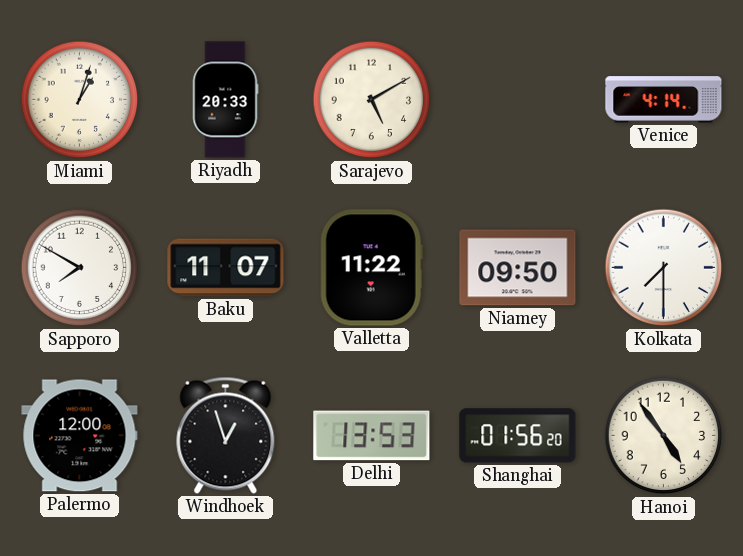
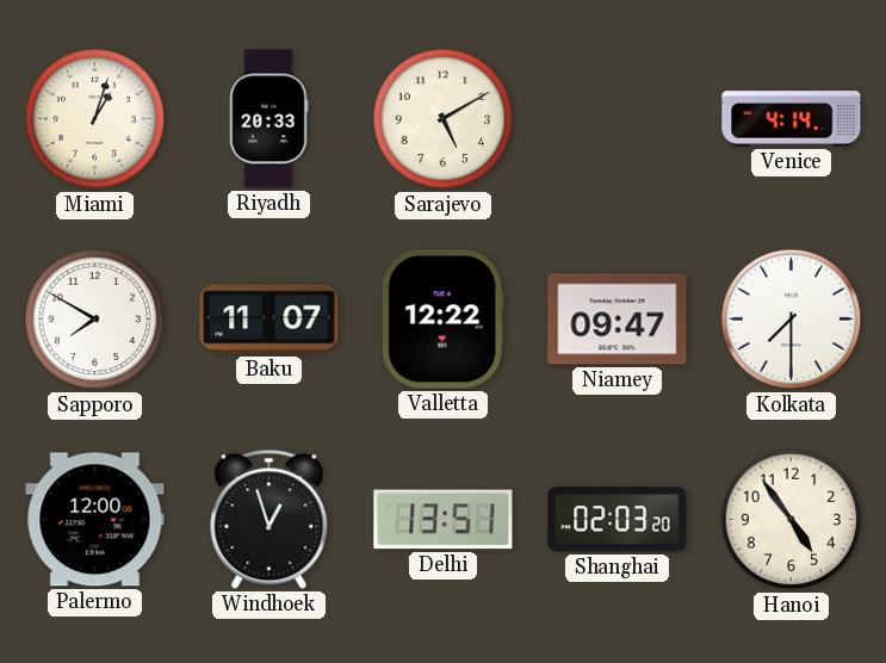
Valletta: 11:22 -> 12:22
Niamey: 09:50 -> 09:47
Delhi: 13:53 -> 13:51
Shanghai: 01:56 -> 02:03
